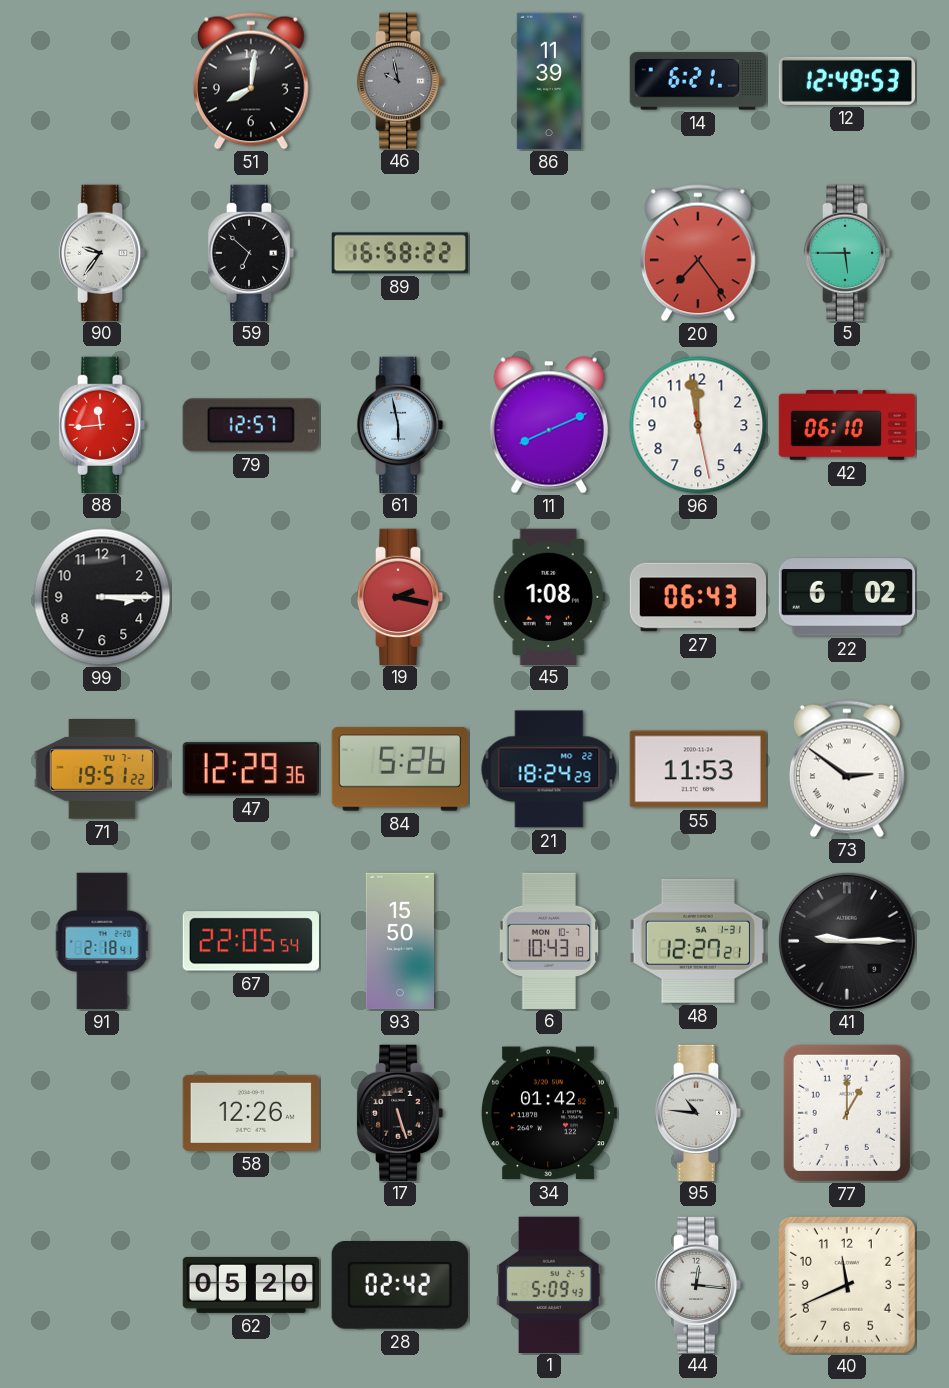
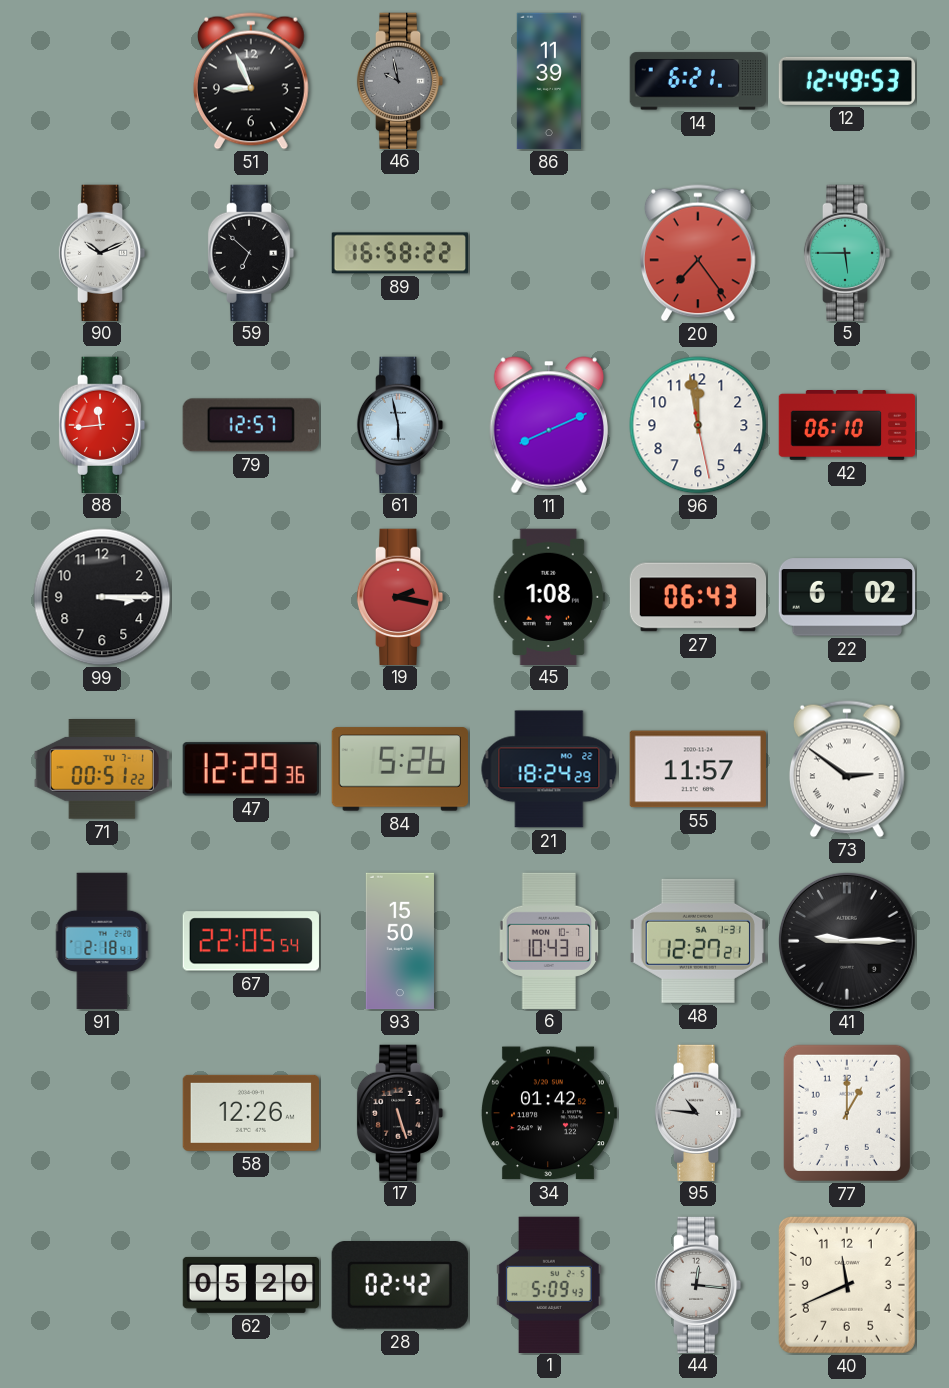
51: 8:01 -> 8:56
90: 9:36 -> 10:11
71: 19:51 -> 00:51
55: 11:53 -> 11:57
